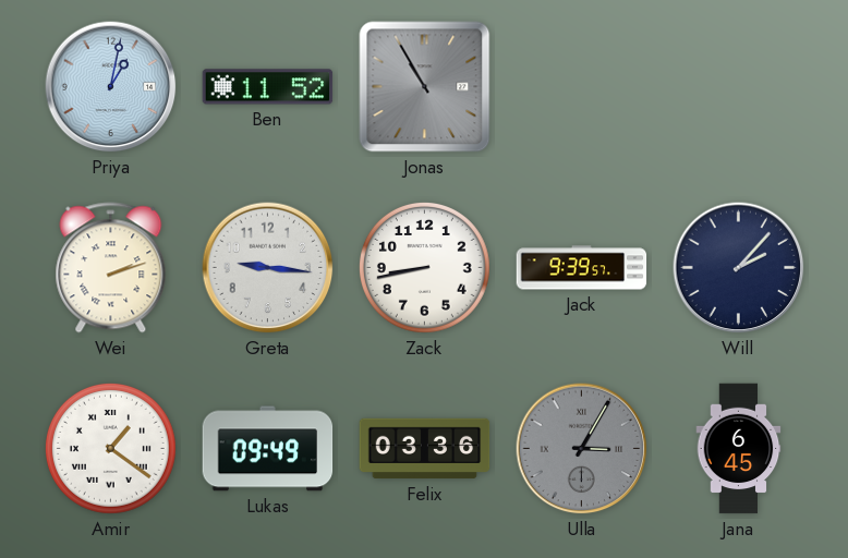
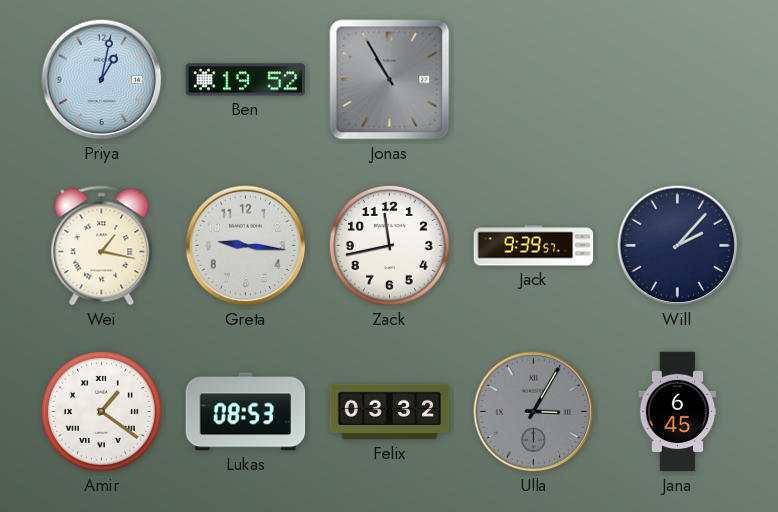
Ben: 11:52 -> 19:52
Wei: 2:12 -> 1:17
Zack: 8:43 -> 11:43
Lukas: 09:49 -> 08:53
Felix: 03:36 -> 03:32
